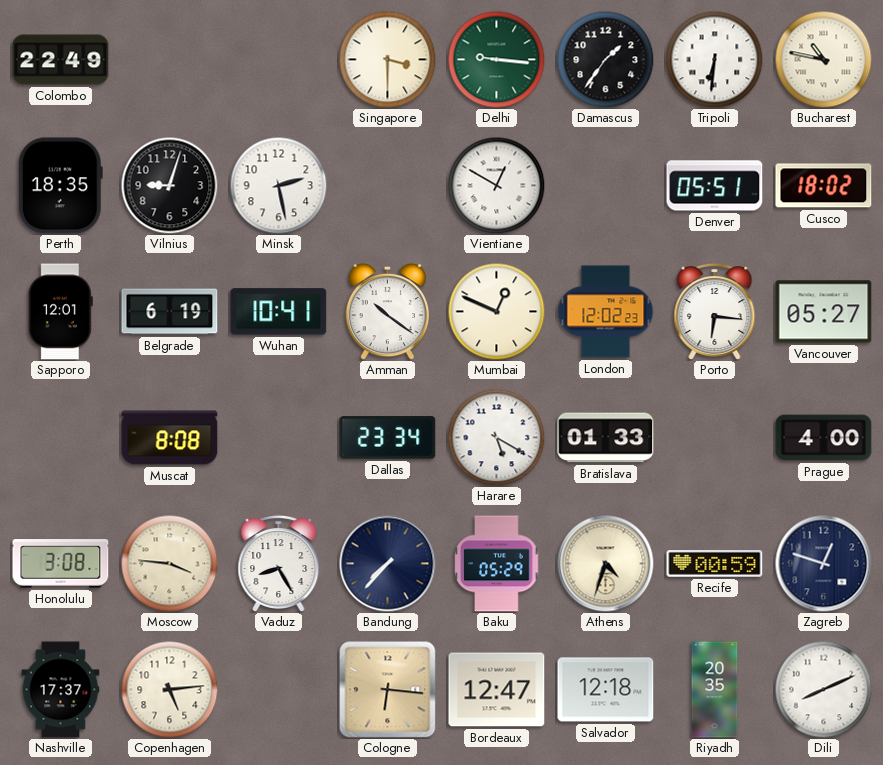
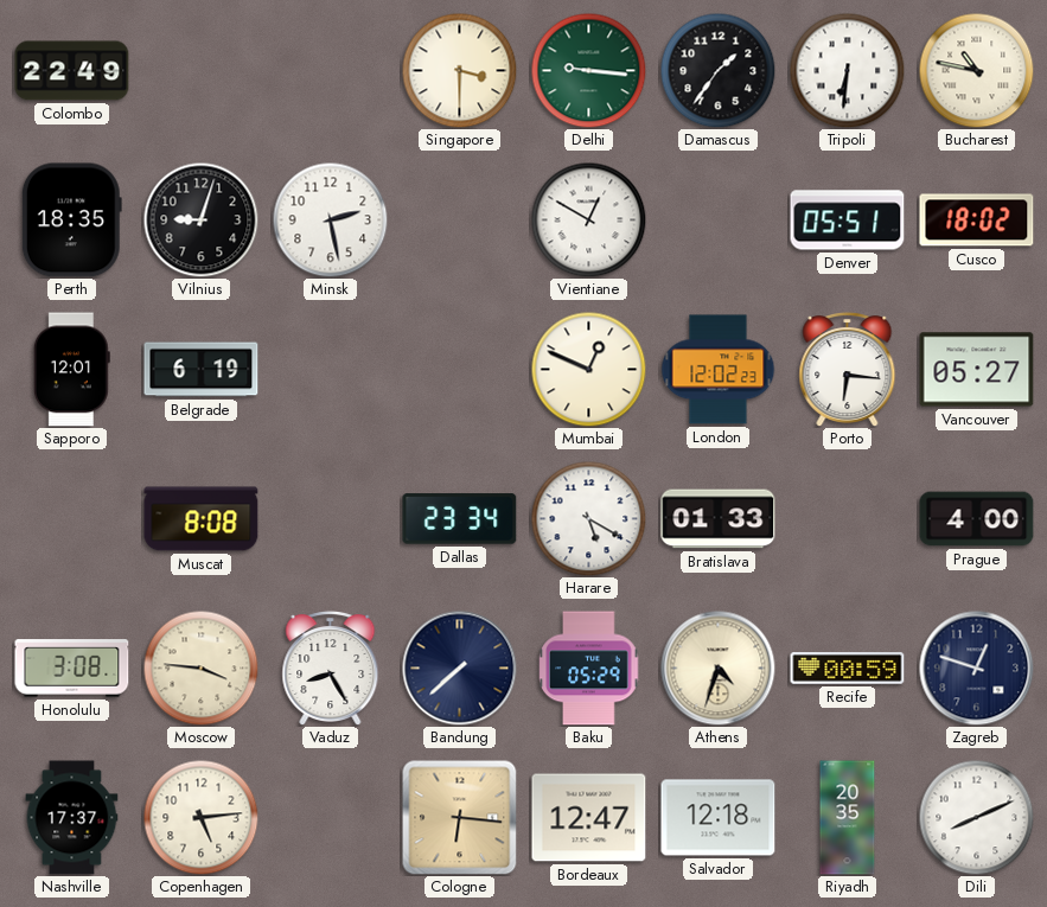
Wuhan: 10:41 -> none
Amman: 10:21 -> none
Bandung: 7:37 -> 7:38
